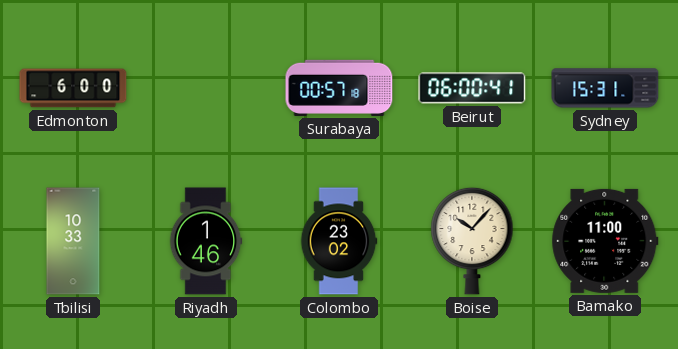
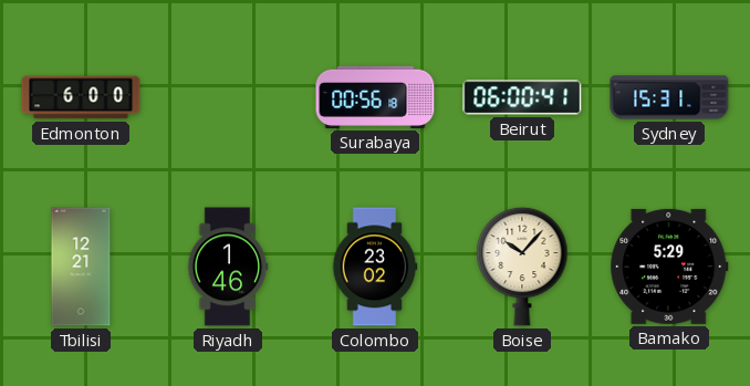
Surabaya: 00:57 -> 00:56
Tbilisi: 10:33 -> 12:21
Bamako: 11:00 -> 5:29
